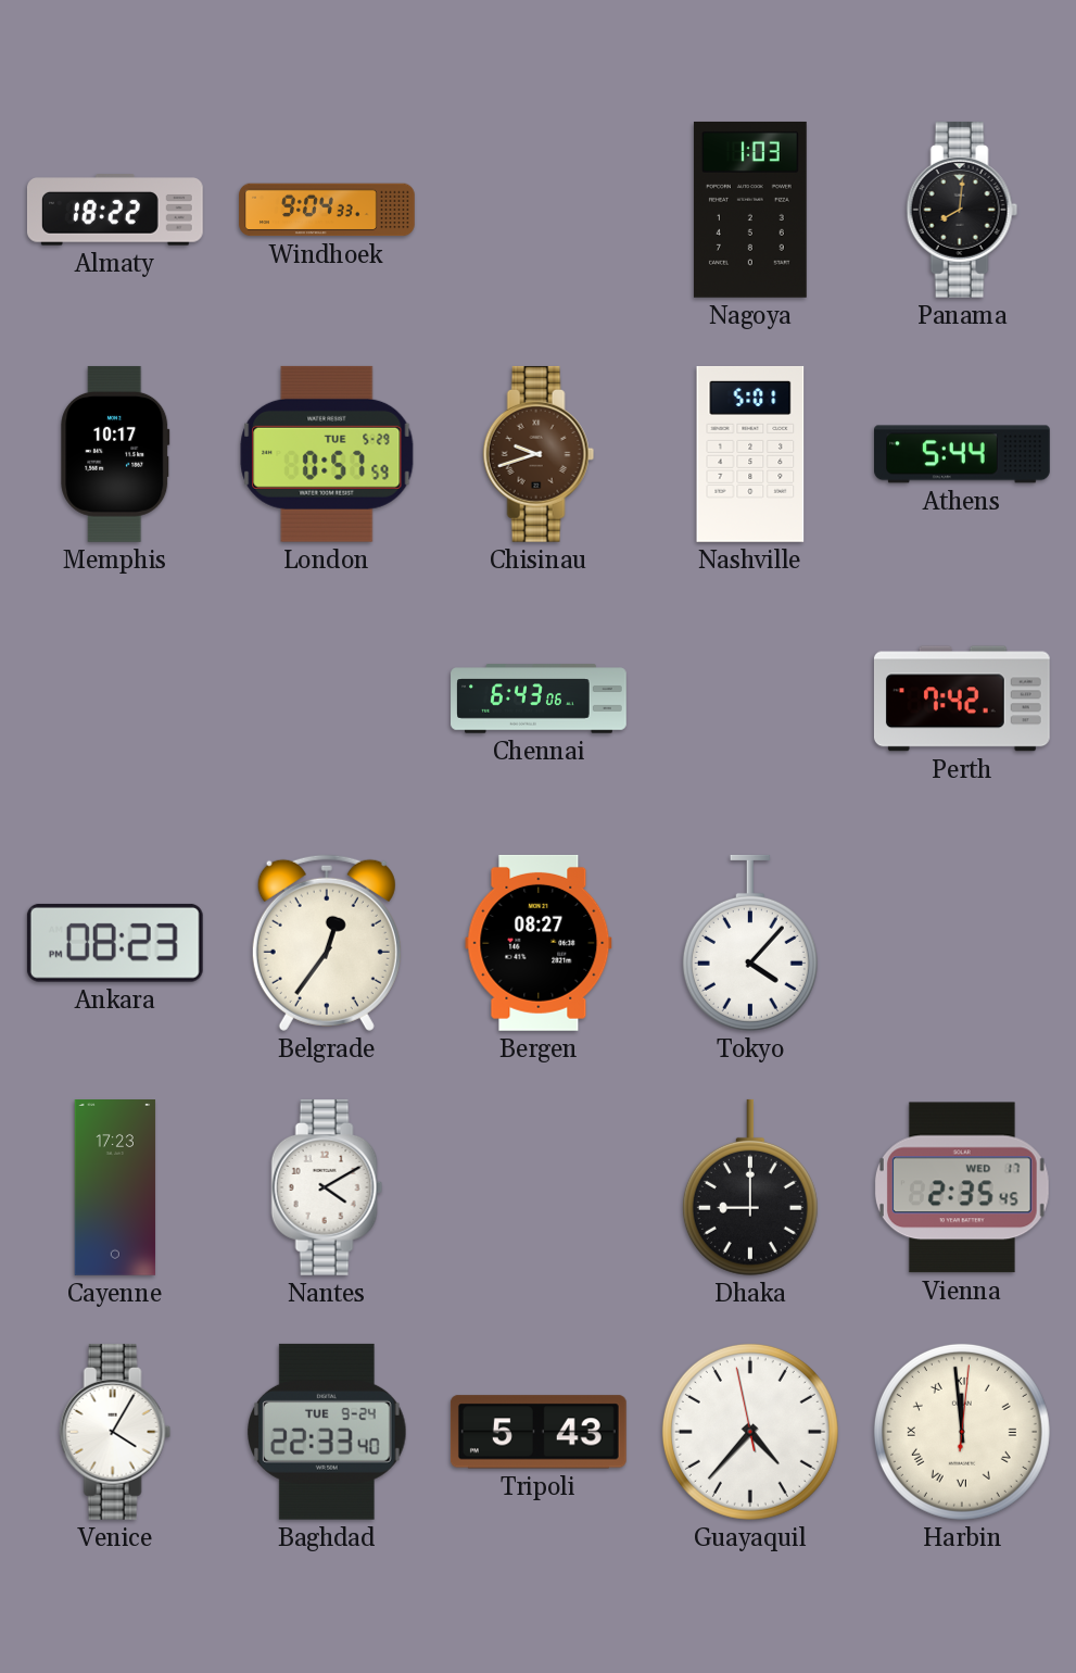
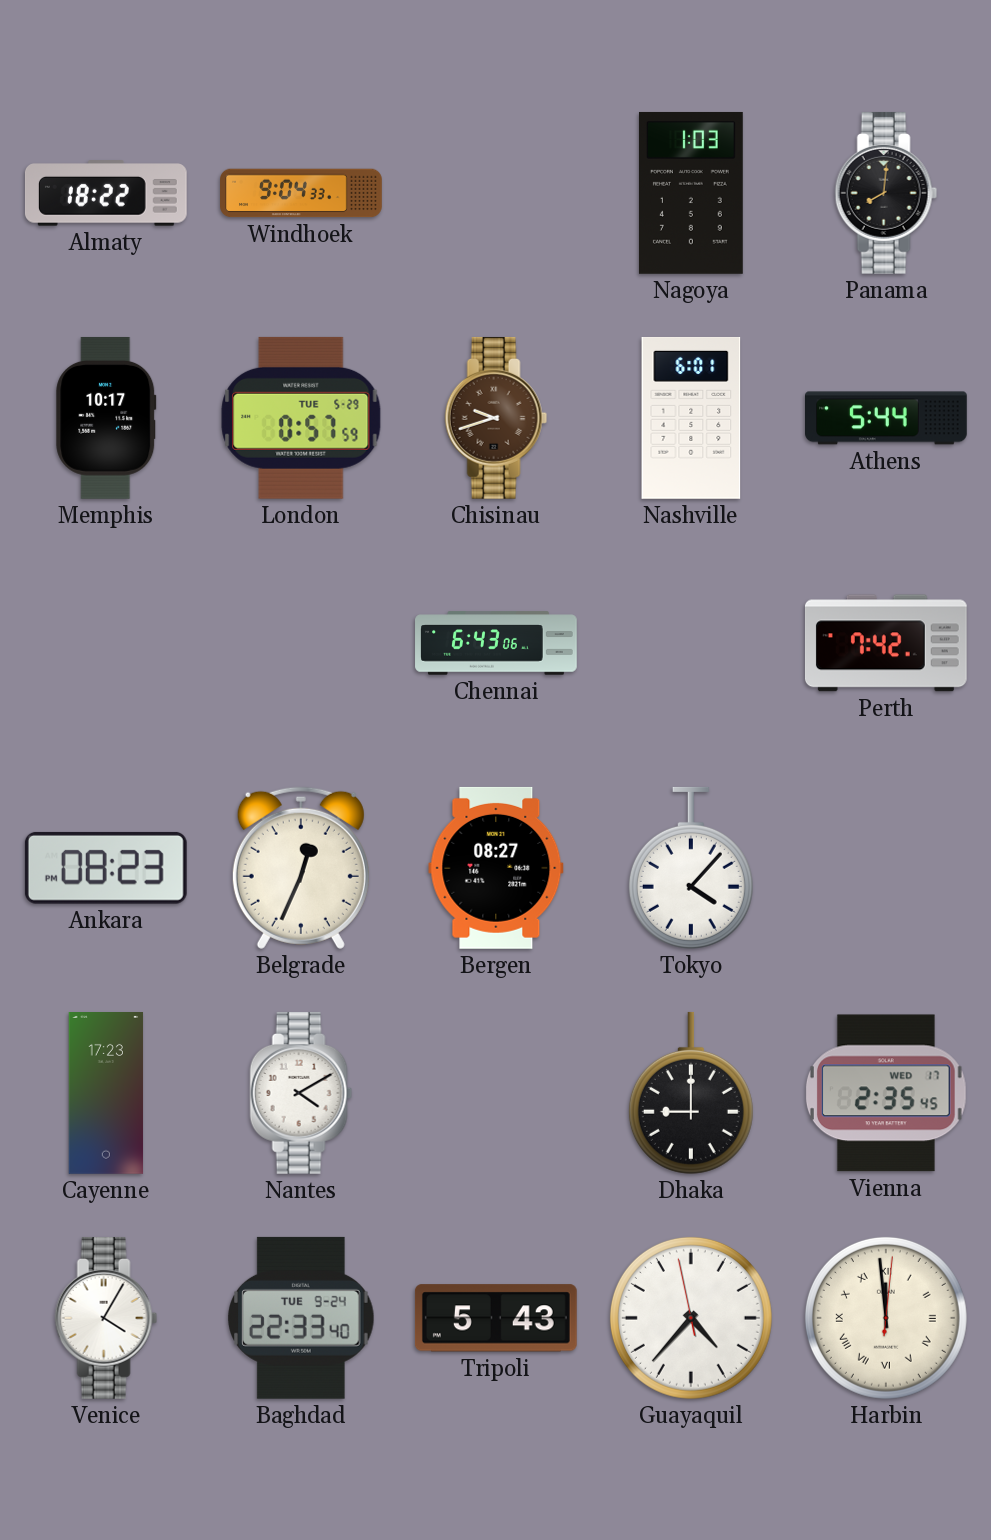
Nashville: 5:01 -> 6:01
Belgrade: 12:36 -> 12:34
